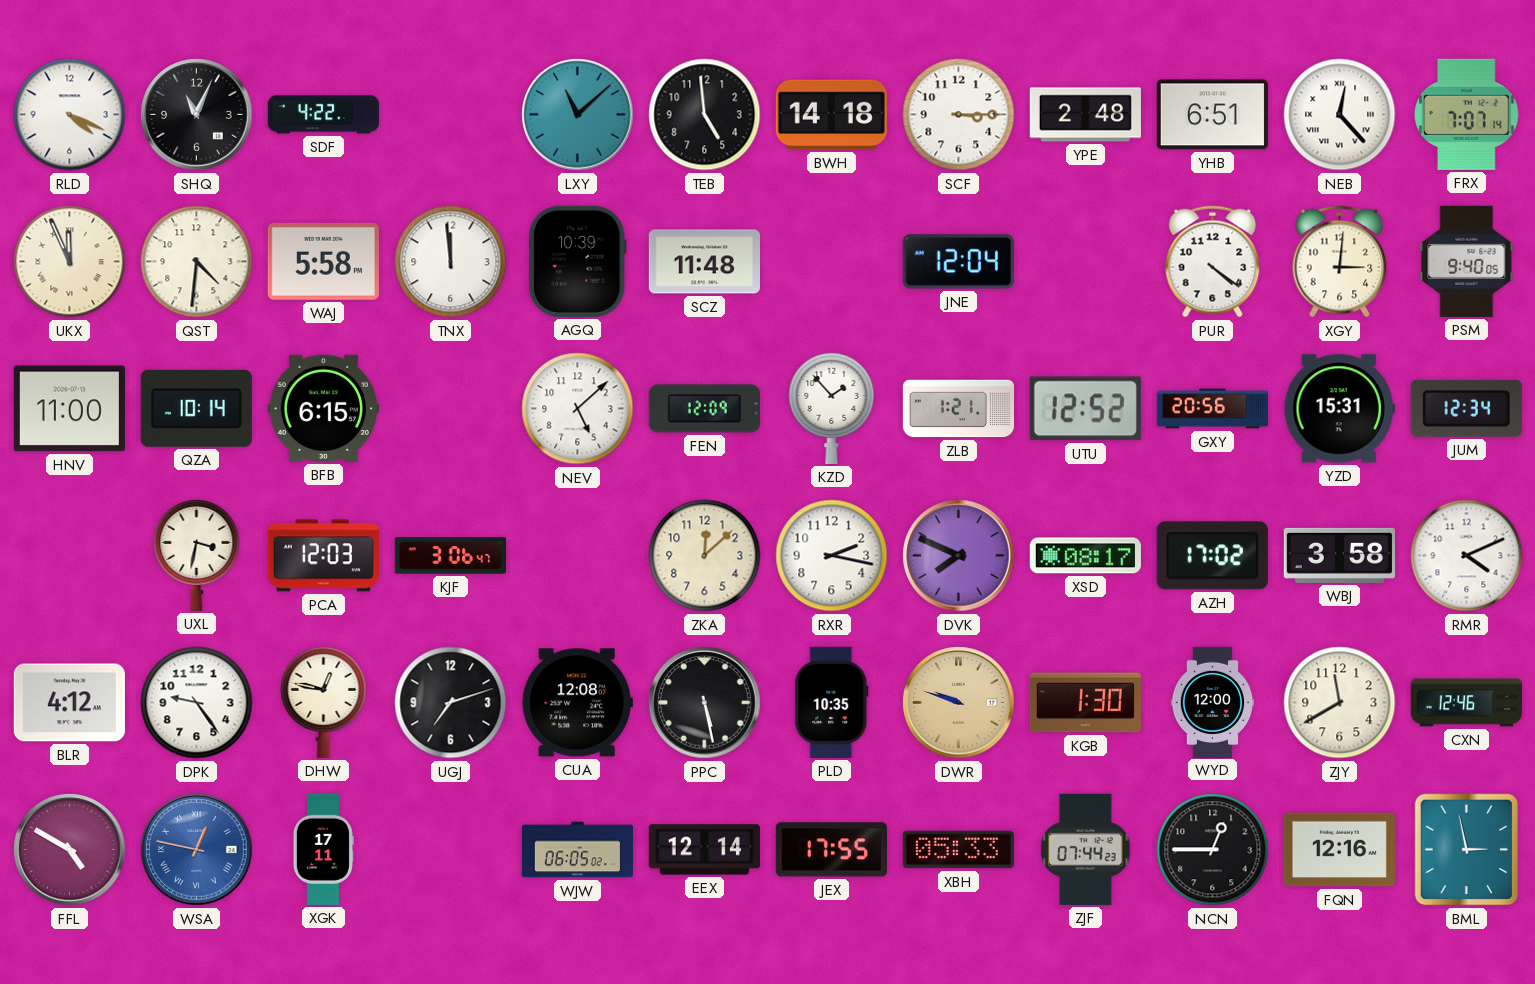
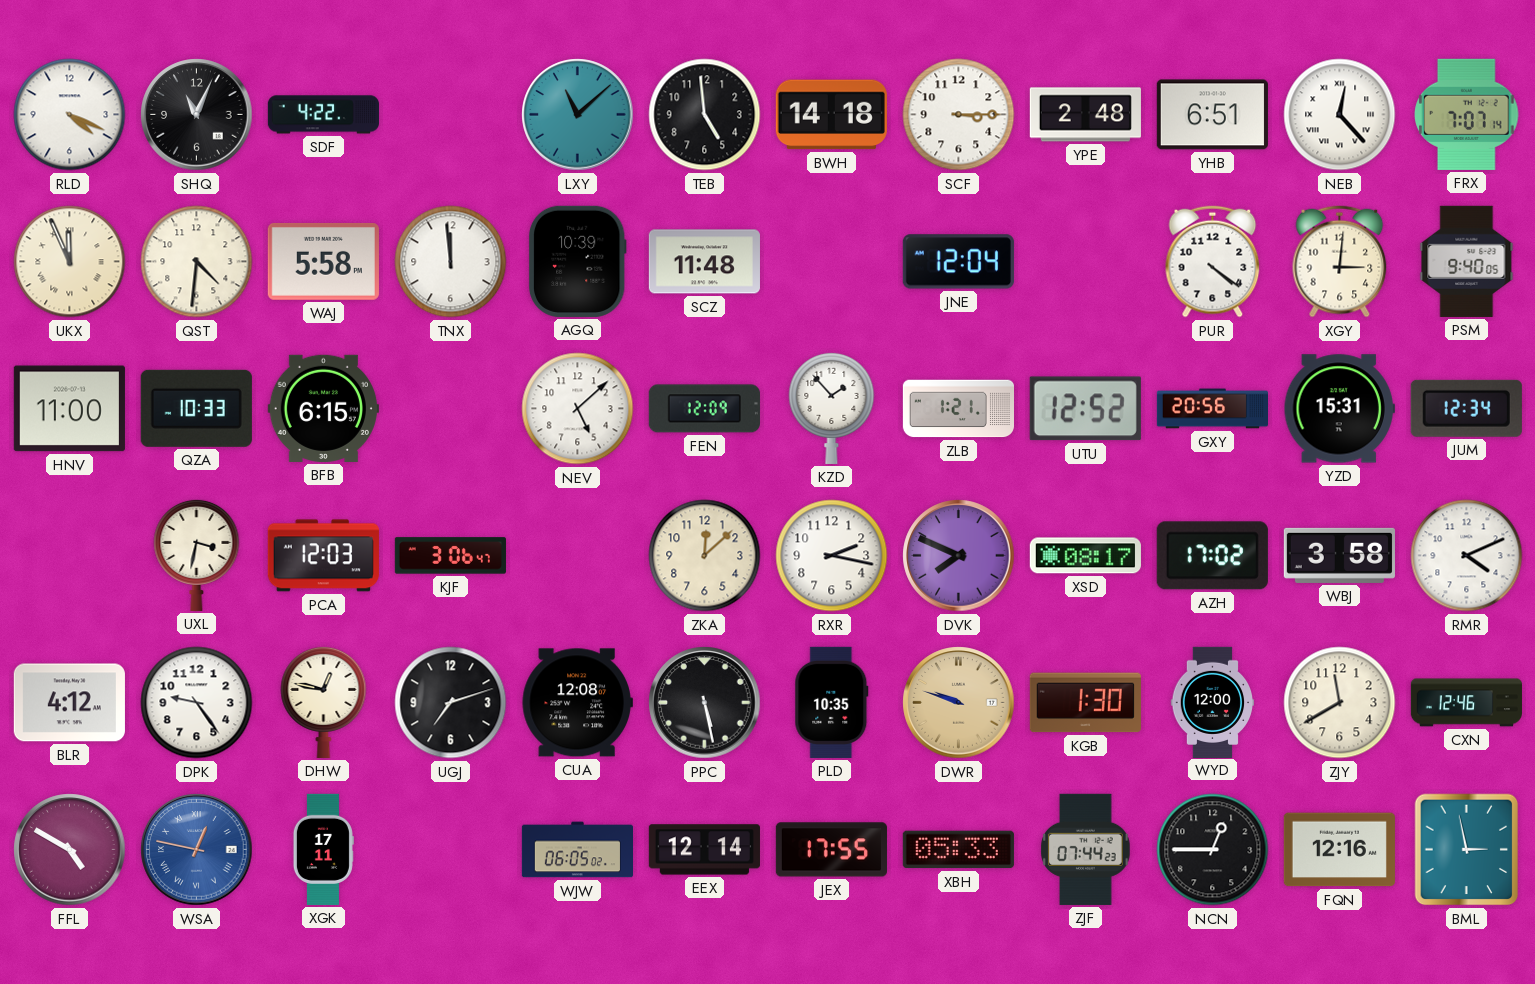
QZA: 10:14 -> 10:33
